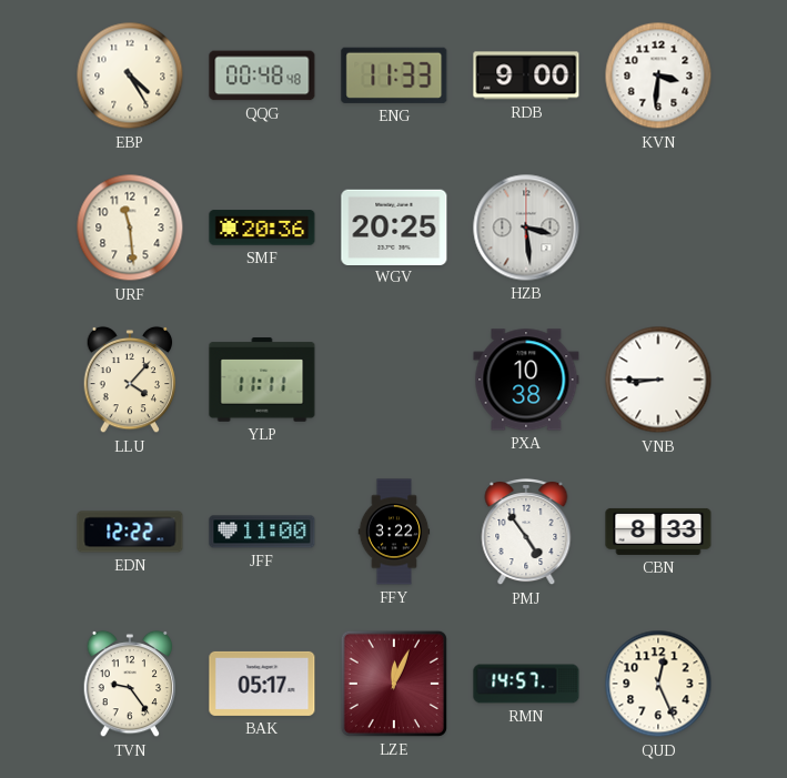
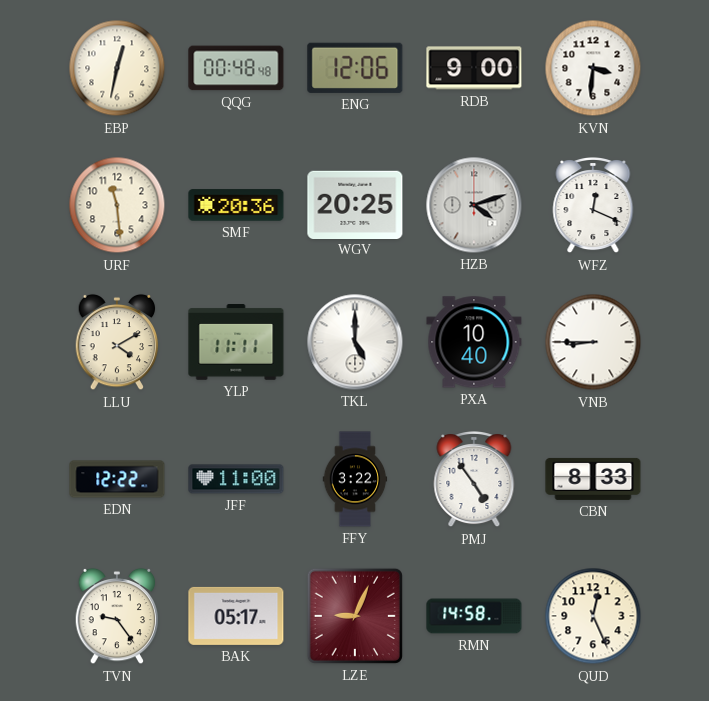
EBP: 4:25 -> 12:32
ENG: 11:33 -> 12:06
HZB: 3:29 -> 4:12
WFZ: none -> 12:19
LLU: 4:07 -> 4:10
TKL: none -> 5:00
PXA: 10:38 -> 10:40
LZE: 12:04 -> 9:04
RMN: 14:57 -> 14:58
